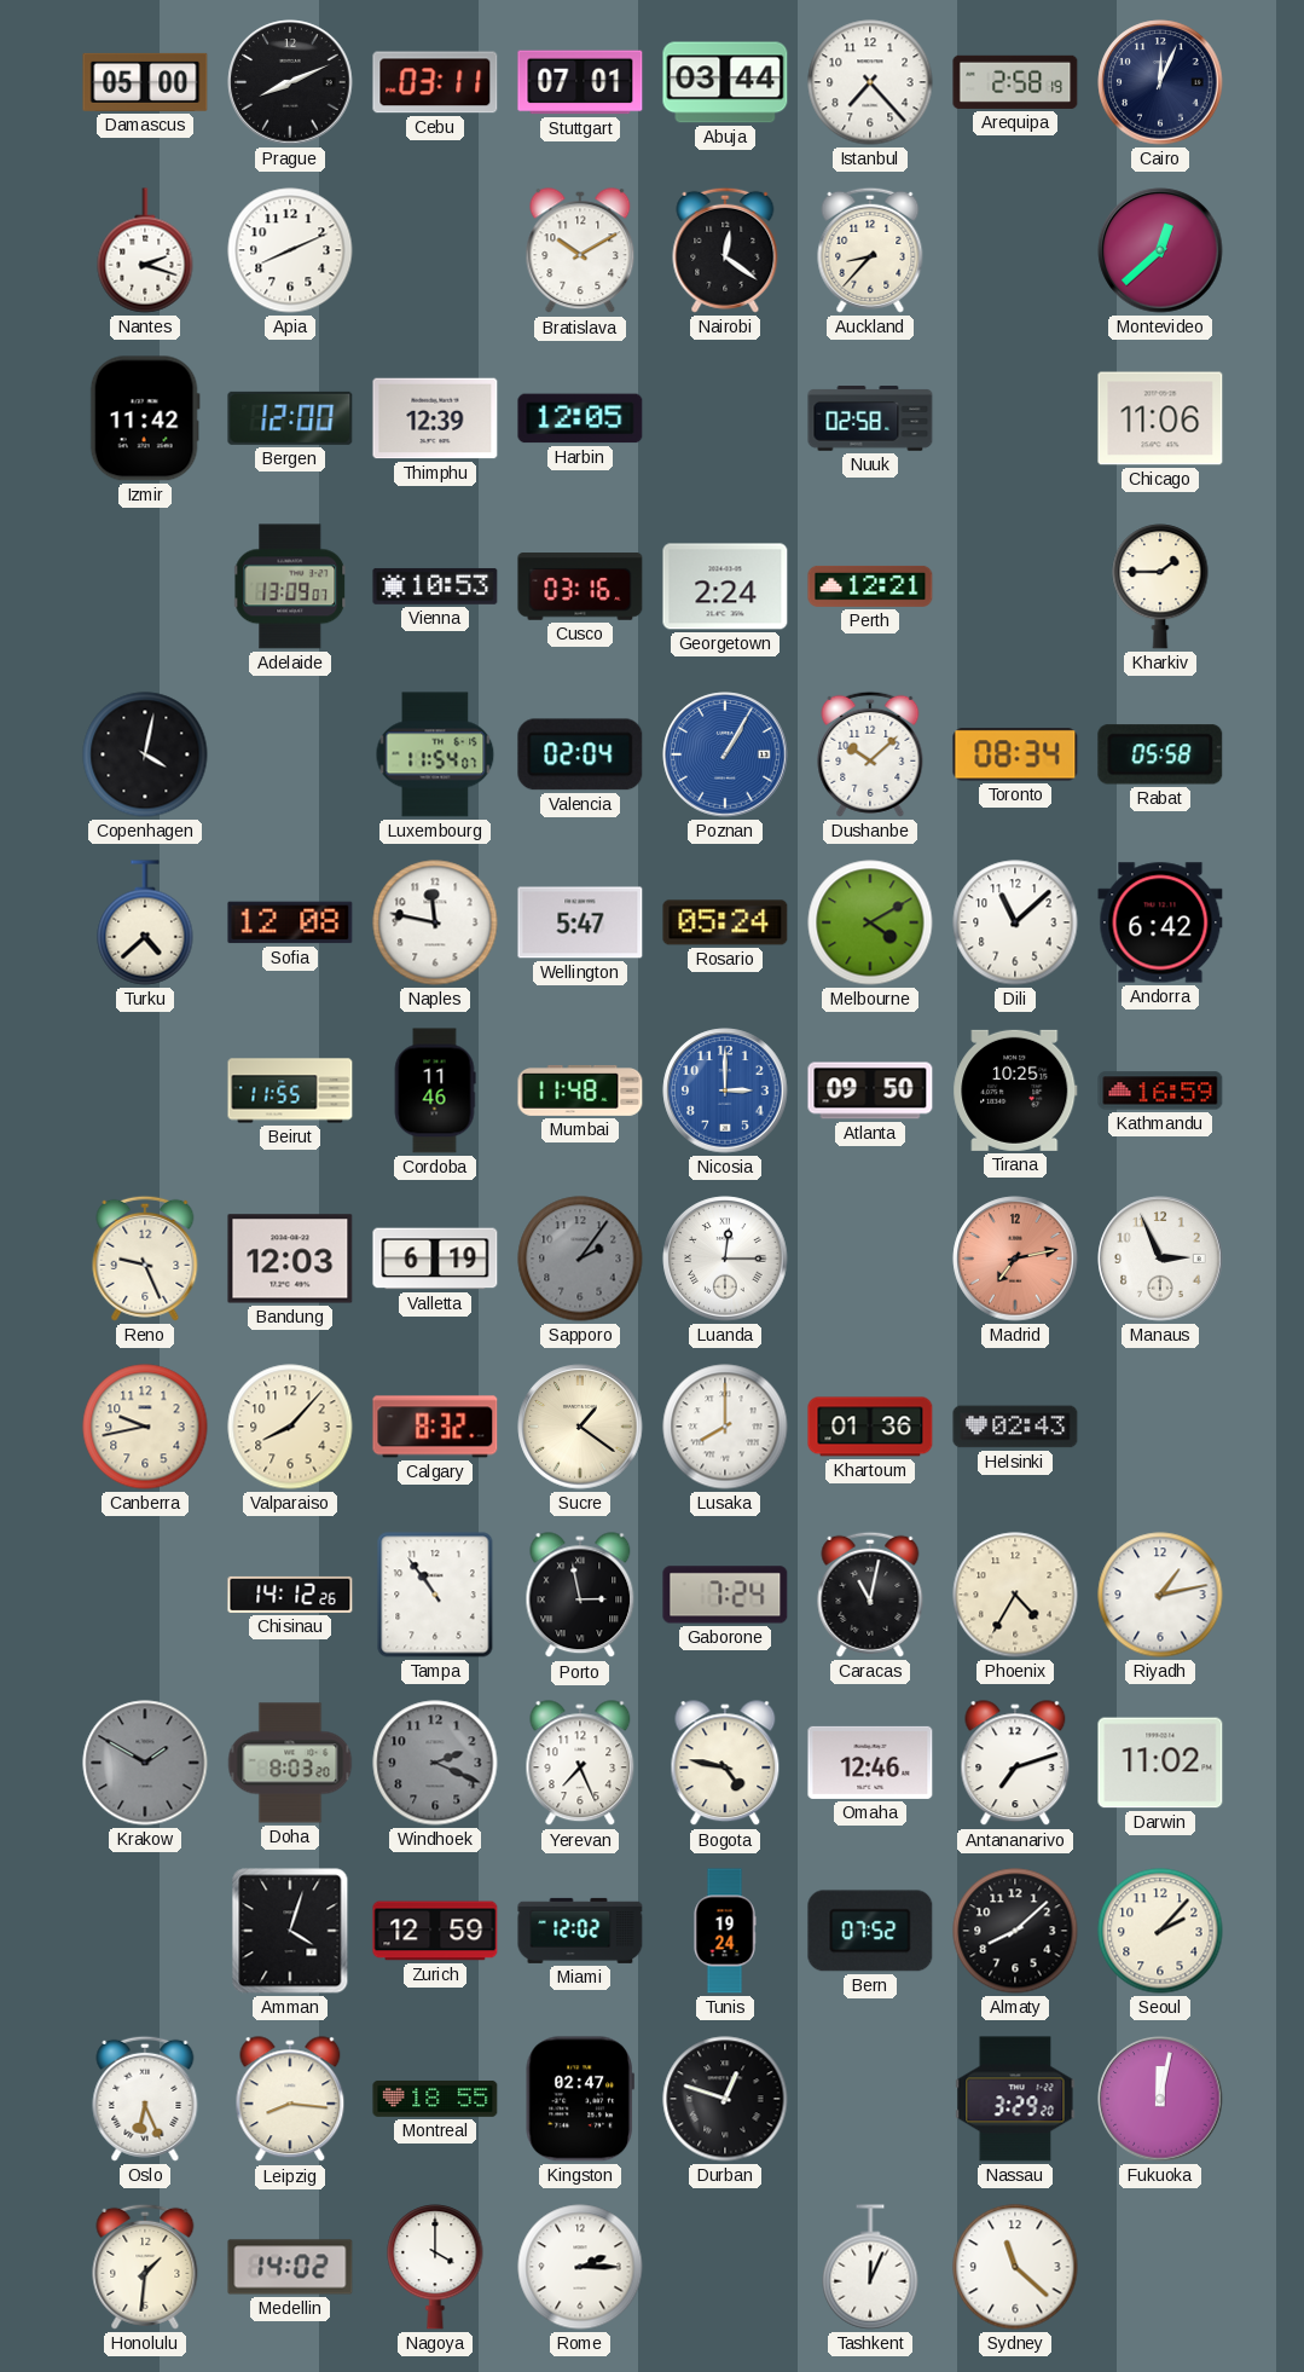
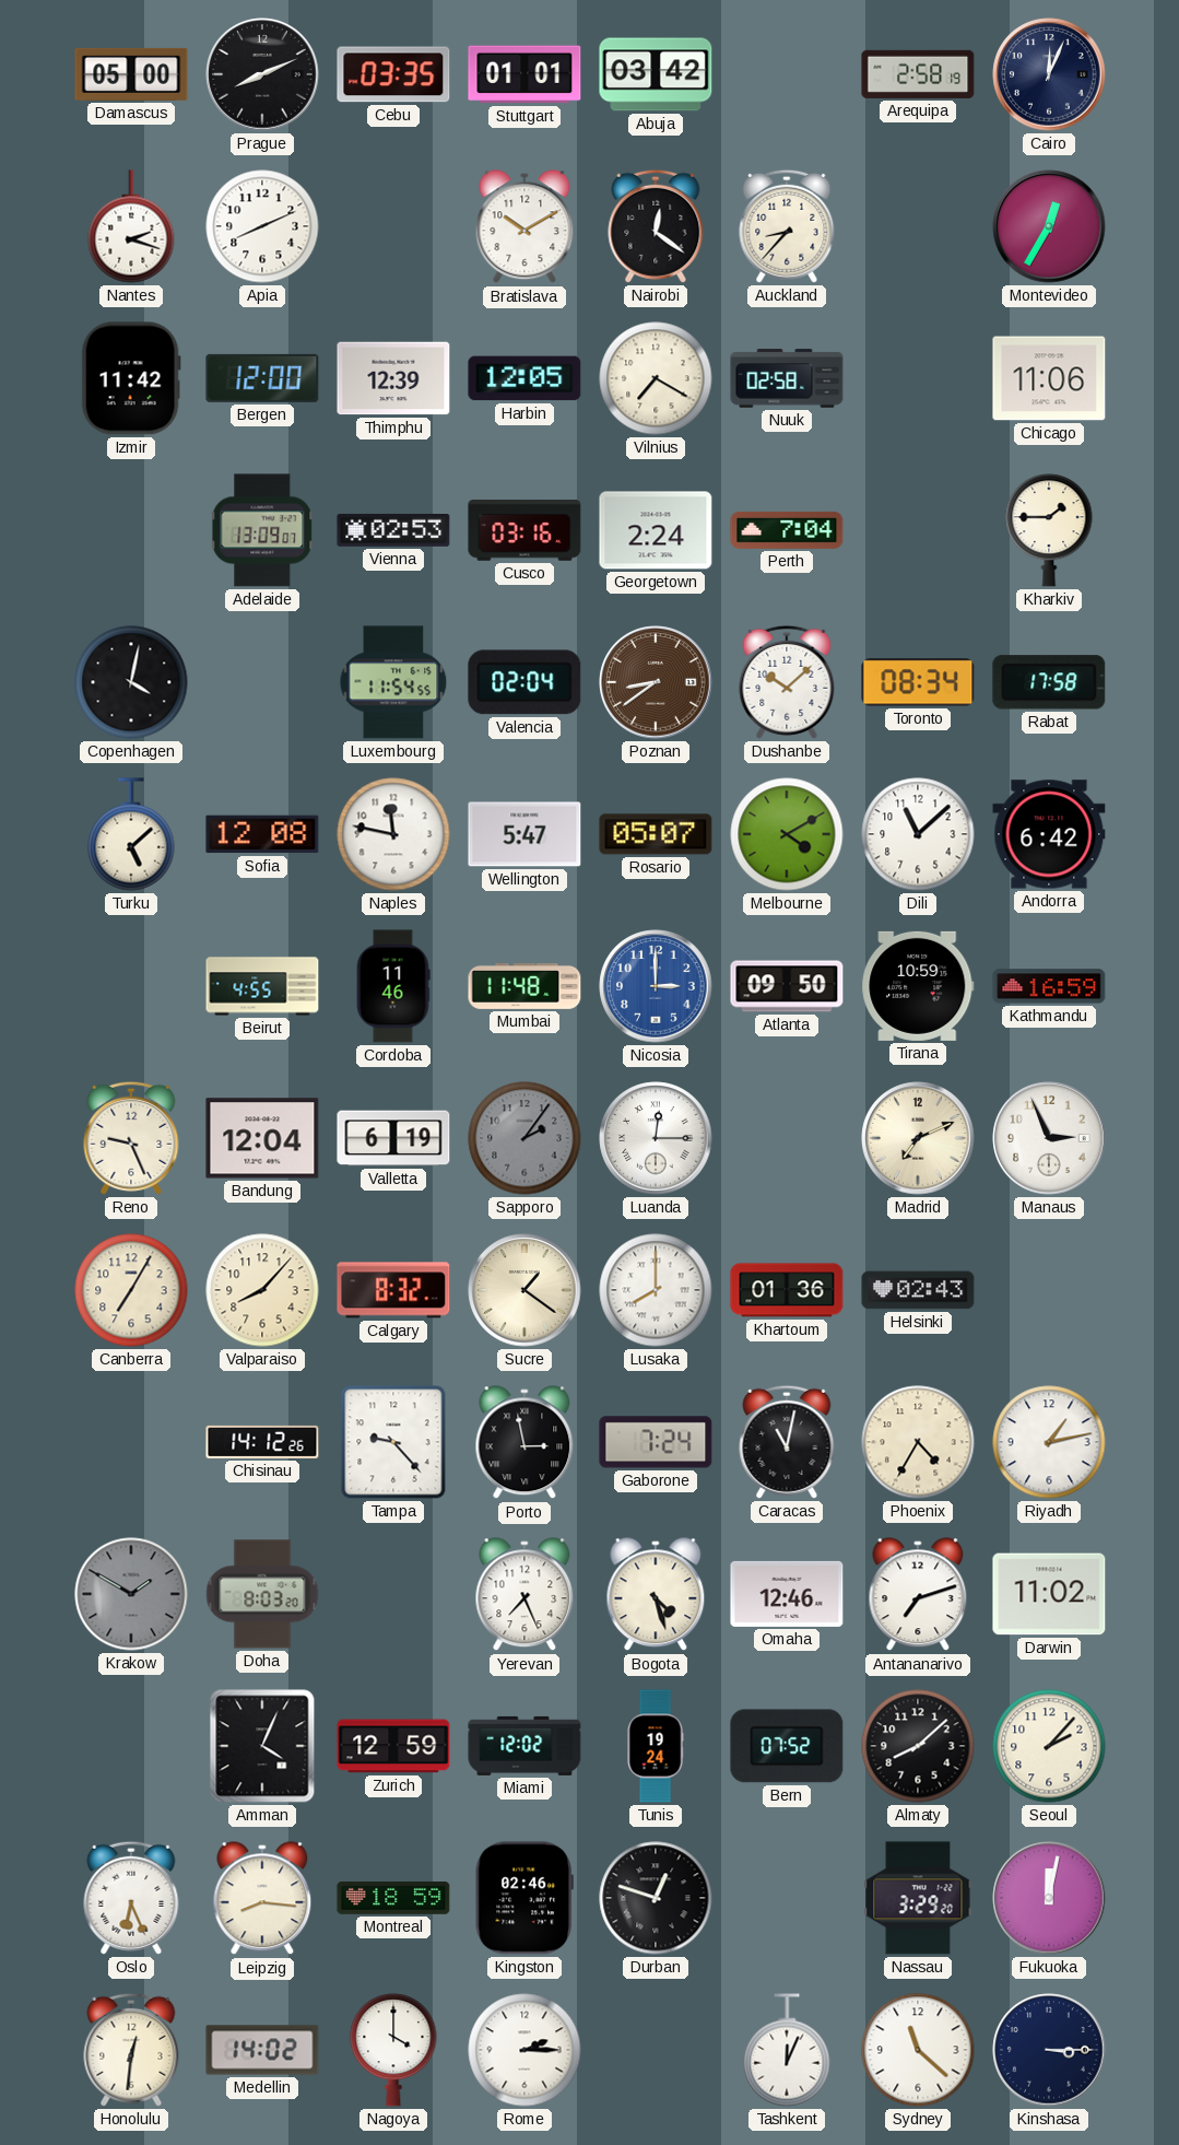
Cebu: 03:11 -> 03:35
Stuttgart: 07:01 -> 01:01
Abuja: 03:44 -> 03:42
Istanbul: 7:23 -> none
Montevideo: 12:38 -> 12:35
Vilnius: none -> 7:20
Vienna: 10:53 -> 02:53
Perth: 12:21 -> 7:04
Luxembourg: 11:54:07 -> 11:54:55
Poznan: 1:05 -> 8:39
Poznan dial: blue -> brown
Rabat: 05:58 -> 17:58
Turku: 4:38 -> 5:08
Rosario: 05:24 -> 05:07
Beirut: 11:55 -> 4:55
Tirana: 10:25 -> 10:59
Bandung: 12:03 -> 12:04
Madrid: 7:13 -> 7:11
Madrid dial: salmon -> cream
Canberra: 9:43 -> 7:05
Tampa: 10:54 -> 9:23
Windhoek: 2:19 -> none
Bogota: 4:47 -> 4:27
Amman: 4:03 -> 4:04
Montreal: 18:55 -> 18:59
Kingston: 02:47 -> 02:46
Honolulu: 1:31 -> 12:31
Kinshasa: none -> 3:15
